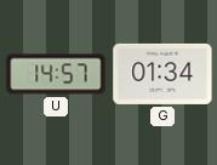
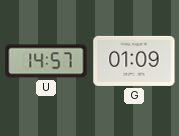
G: 01:34 -> 01:09
